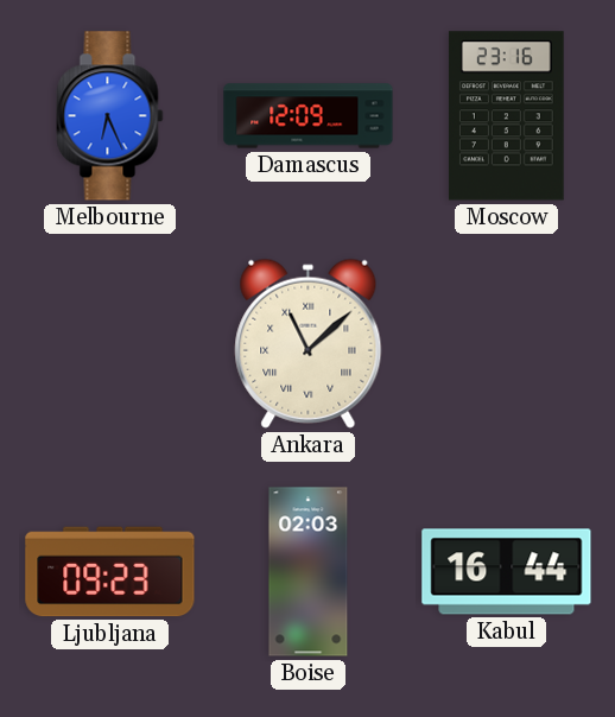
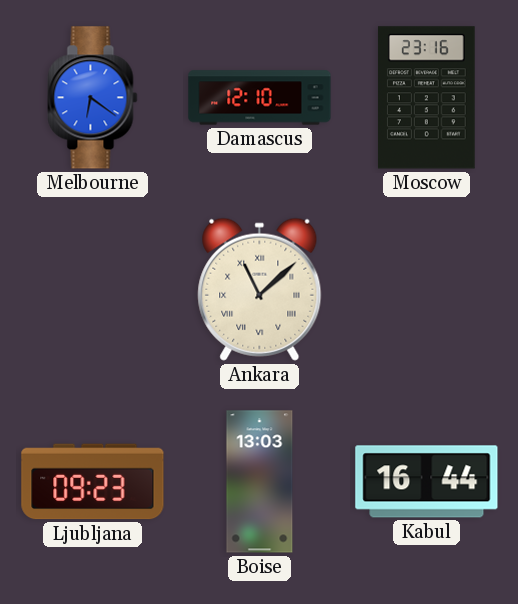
Melbourne: 6:26 -> 6:21
Damascus: 12:09 -> 12:10
Boise: 02:03 -> 13:03
